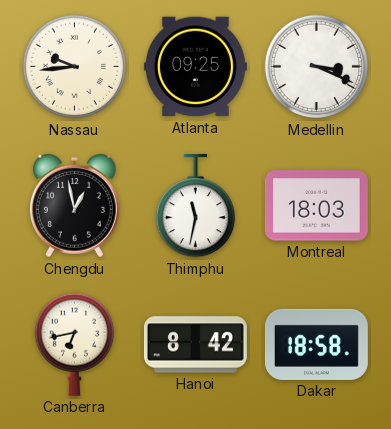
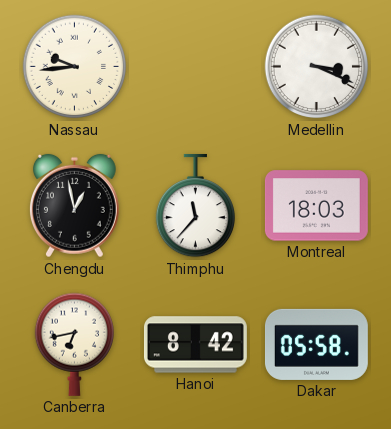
Atlanta: 09:25 -> none
Thimphu: 11:32 -> 11:37
Dakar: 18:58 -> 05:58
